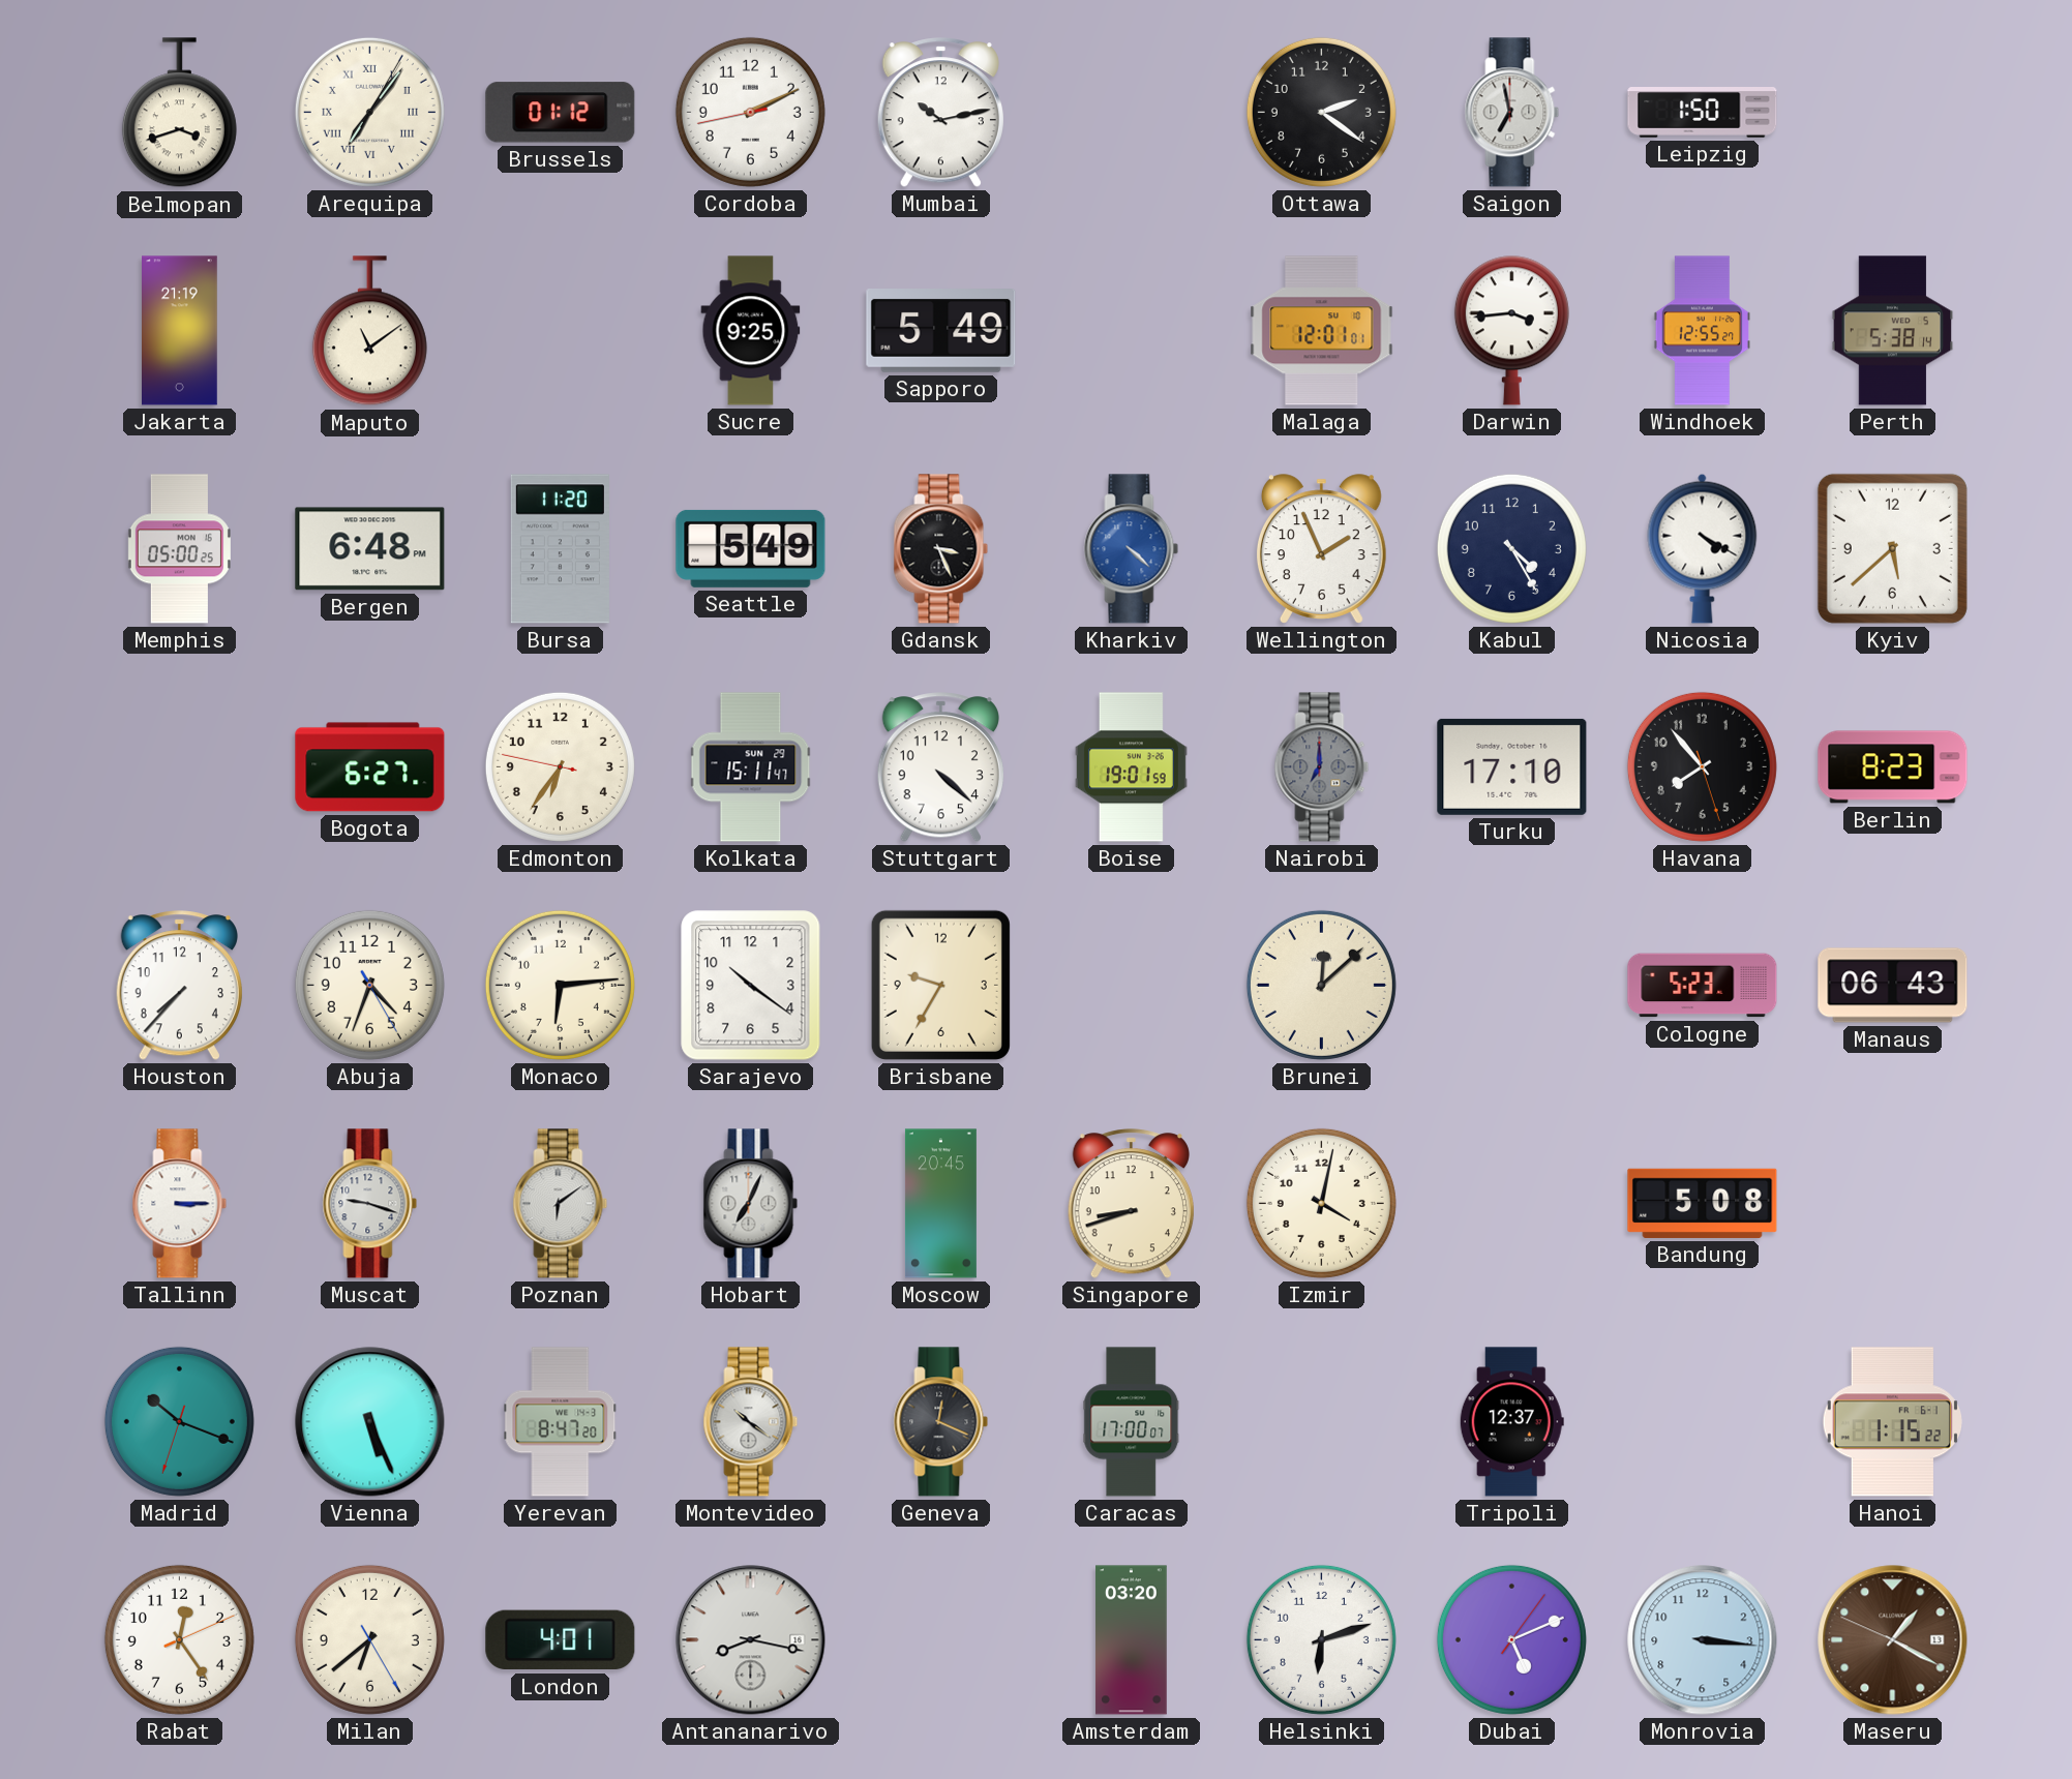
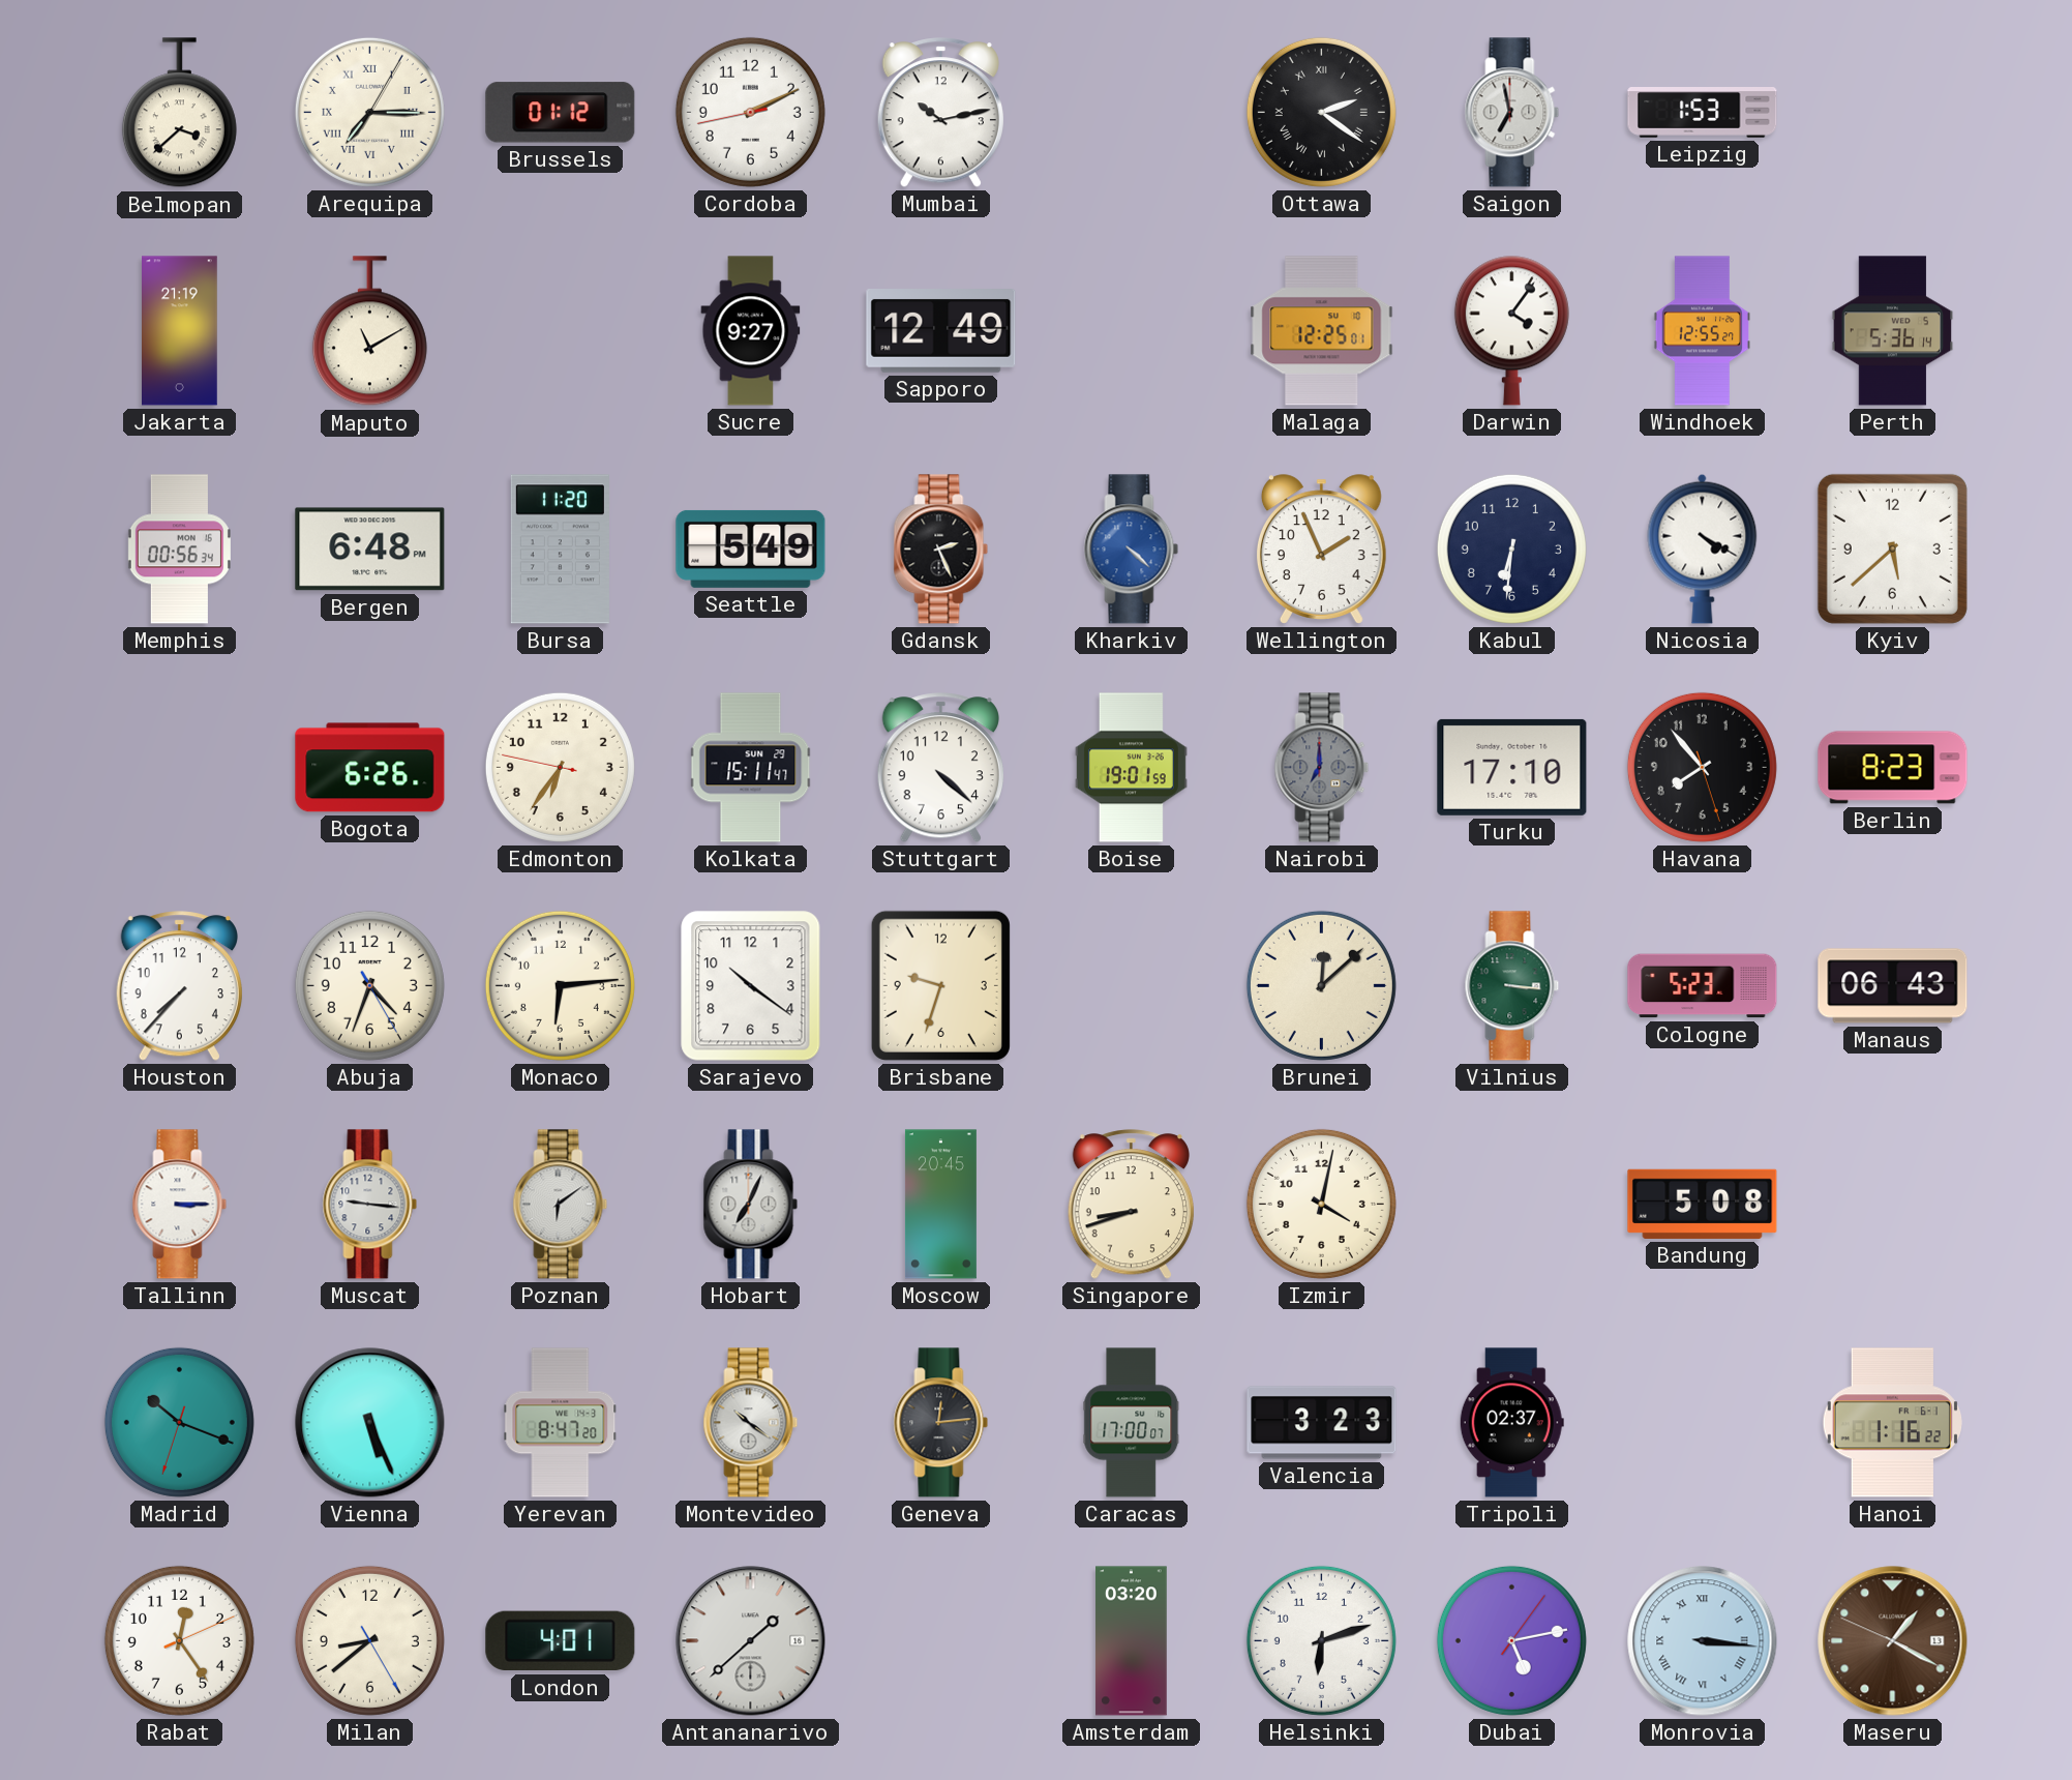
Belmopan: 3:42 -> 3:38
Arequipa: 7:06 -> 7:15
Ottawa numerals: Arabic -> Roman
Leipzig: 1:50 -> 1:53
Maputo: 11:09 -> 11:10
Sucre: 9:25 -> 9:27
Sapporo: 5:49 -> 12:49
Malaga: 12:01 -> 12:25
Darwin: 3:44 -> 4:06
Perth: 5:38 -> 5:36
Memphis: 05:00 -> 00:56
Gdansk: 3:26 -> 2:26
Kabul: 4:25 -> 6:31
Bogota: 6:27 -> 6:26
Brisbane: 9:35 -> 9:33
Vilnius: none -> 3:16
Muscat: 9:18 -> 9:16
Geneva: 12:19 -> 12:14
Valencia: none -> 3:23
Tripoli: 12:37 -> 02:37
Hanoi: 1:15 -> 1:16
Milan: 6:38 -> 8:38
Antananarivo: 8:17 -> 1:38
Dubai: 5:11 -> 5:13
Monrovia numerals: Arabic -> Roman
